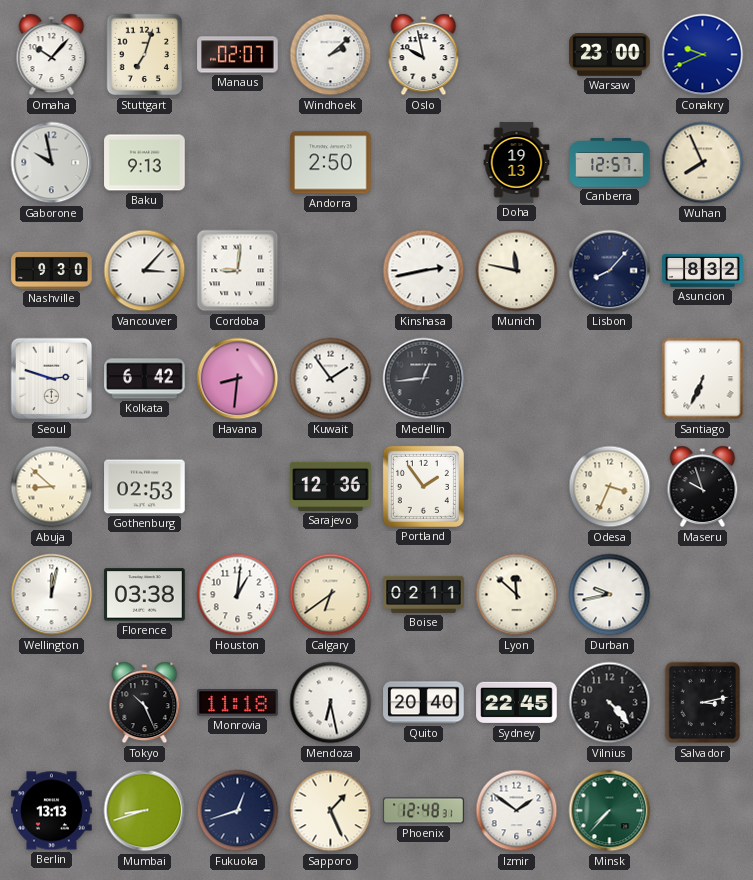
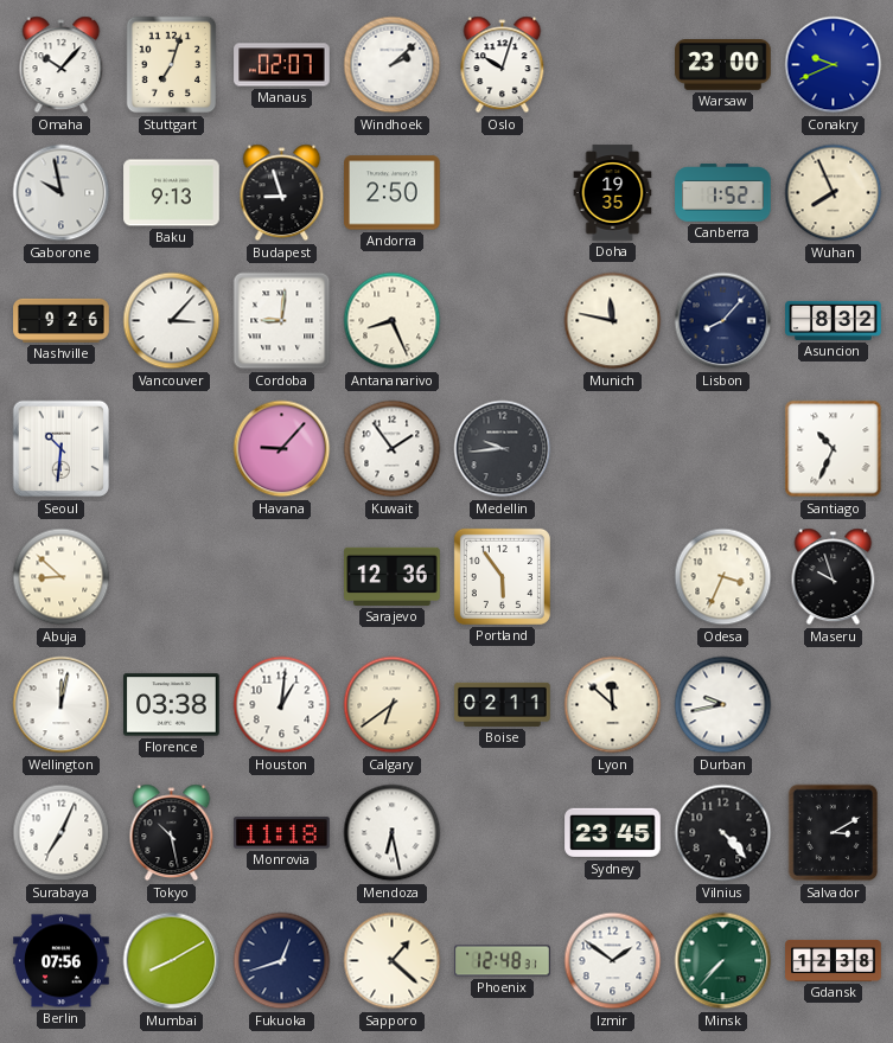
Oslo: 9:58 -> 10:03
Budapest: none -> 8:57
Doha: 19:13 -> 19:35
Canberra: 12:57 -> 1:52
Nashville: 9:30 -> 9:26
Antananarivo: none -> 8:26
Kinshasa: 2:43 -> none
Seoul: 2:48 -> 10:31
Kolkata: 6:42 -> none
Havana: 8:31 -> 9:07
Medellin: 12:44 -> 9:44
Santiago: 6:34 -> 10:34
Gothenburg: 02:53 -> none
Portland: 1:54 -> 5:54
Surabaya: none -> 7:04
Tokyo: 10:26 -> 10:28
Quito: 20:40 -> none
Sydney: 22:45 -> 23:45
Salvador: 3:13 -> 3:10
Berlin: 13:13 -> 07:56
Mumbai: 8:42 -> 8:10
Sapporo: 1:26 -> 1:22
Gdansk: none -> 12:38
